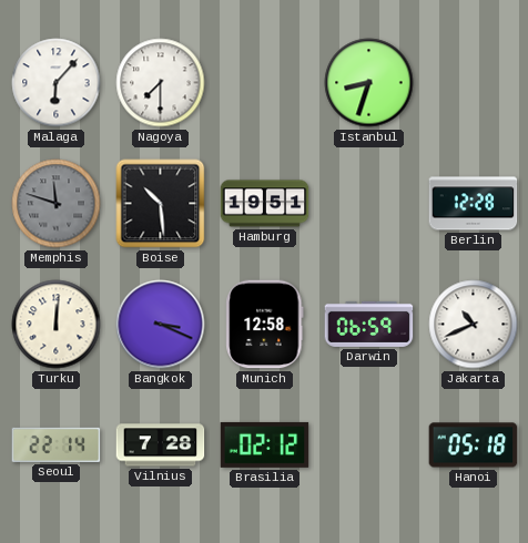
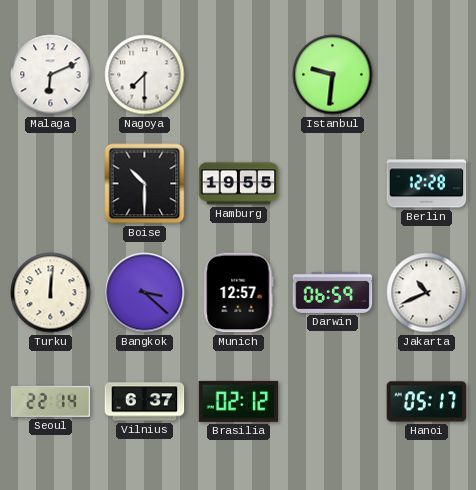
Malaga: 6:07 -> 6:11
Istanbul: 8:33 -> 9:31
Memphis: 11:48 -> none
Boise: 10:29 -> 10:30
Hamburg: 19:51 -> 19:55
Bangkok: 3:19 -> 3:22
Munich: 12:58 -> 12:57
Vilnius: 7:28 -> 6:37
Hanoi: 05:18 -> 05:17
